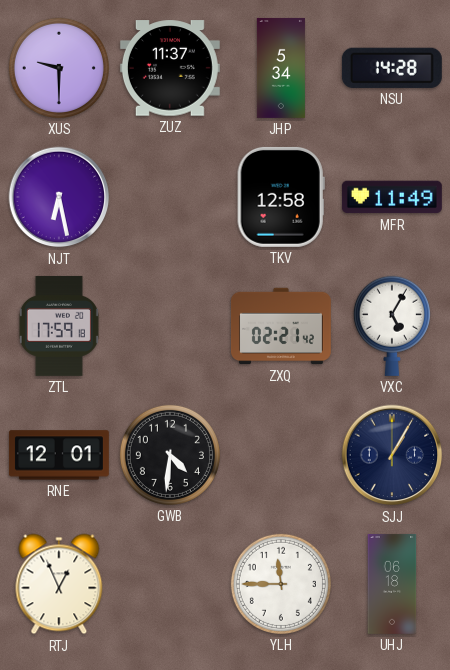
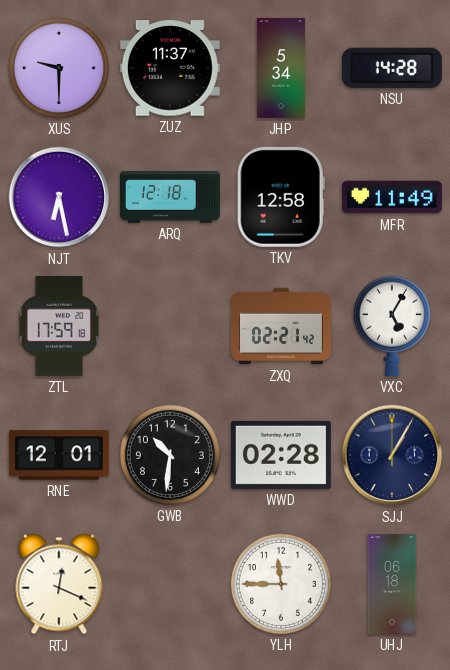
ARQ: none -> 12:18
GWB: 4:31 -> 10:31
WWD: none -> 02:28
RTJ: 12:56 -> 12:19
